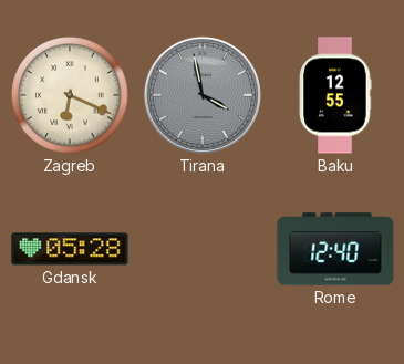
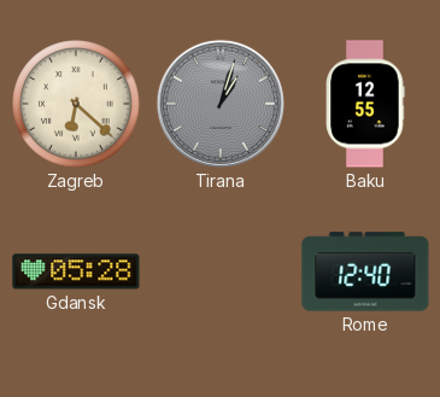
Zagreb: 6:19 -> 6:22
Tirana: 3:58 -> 1:03
